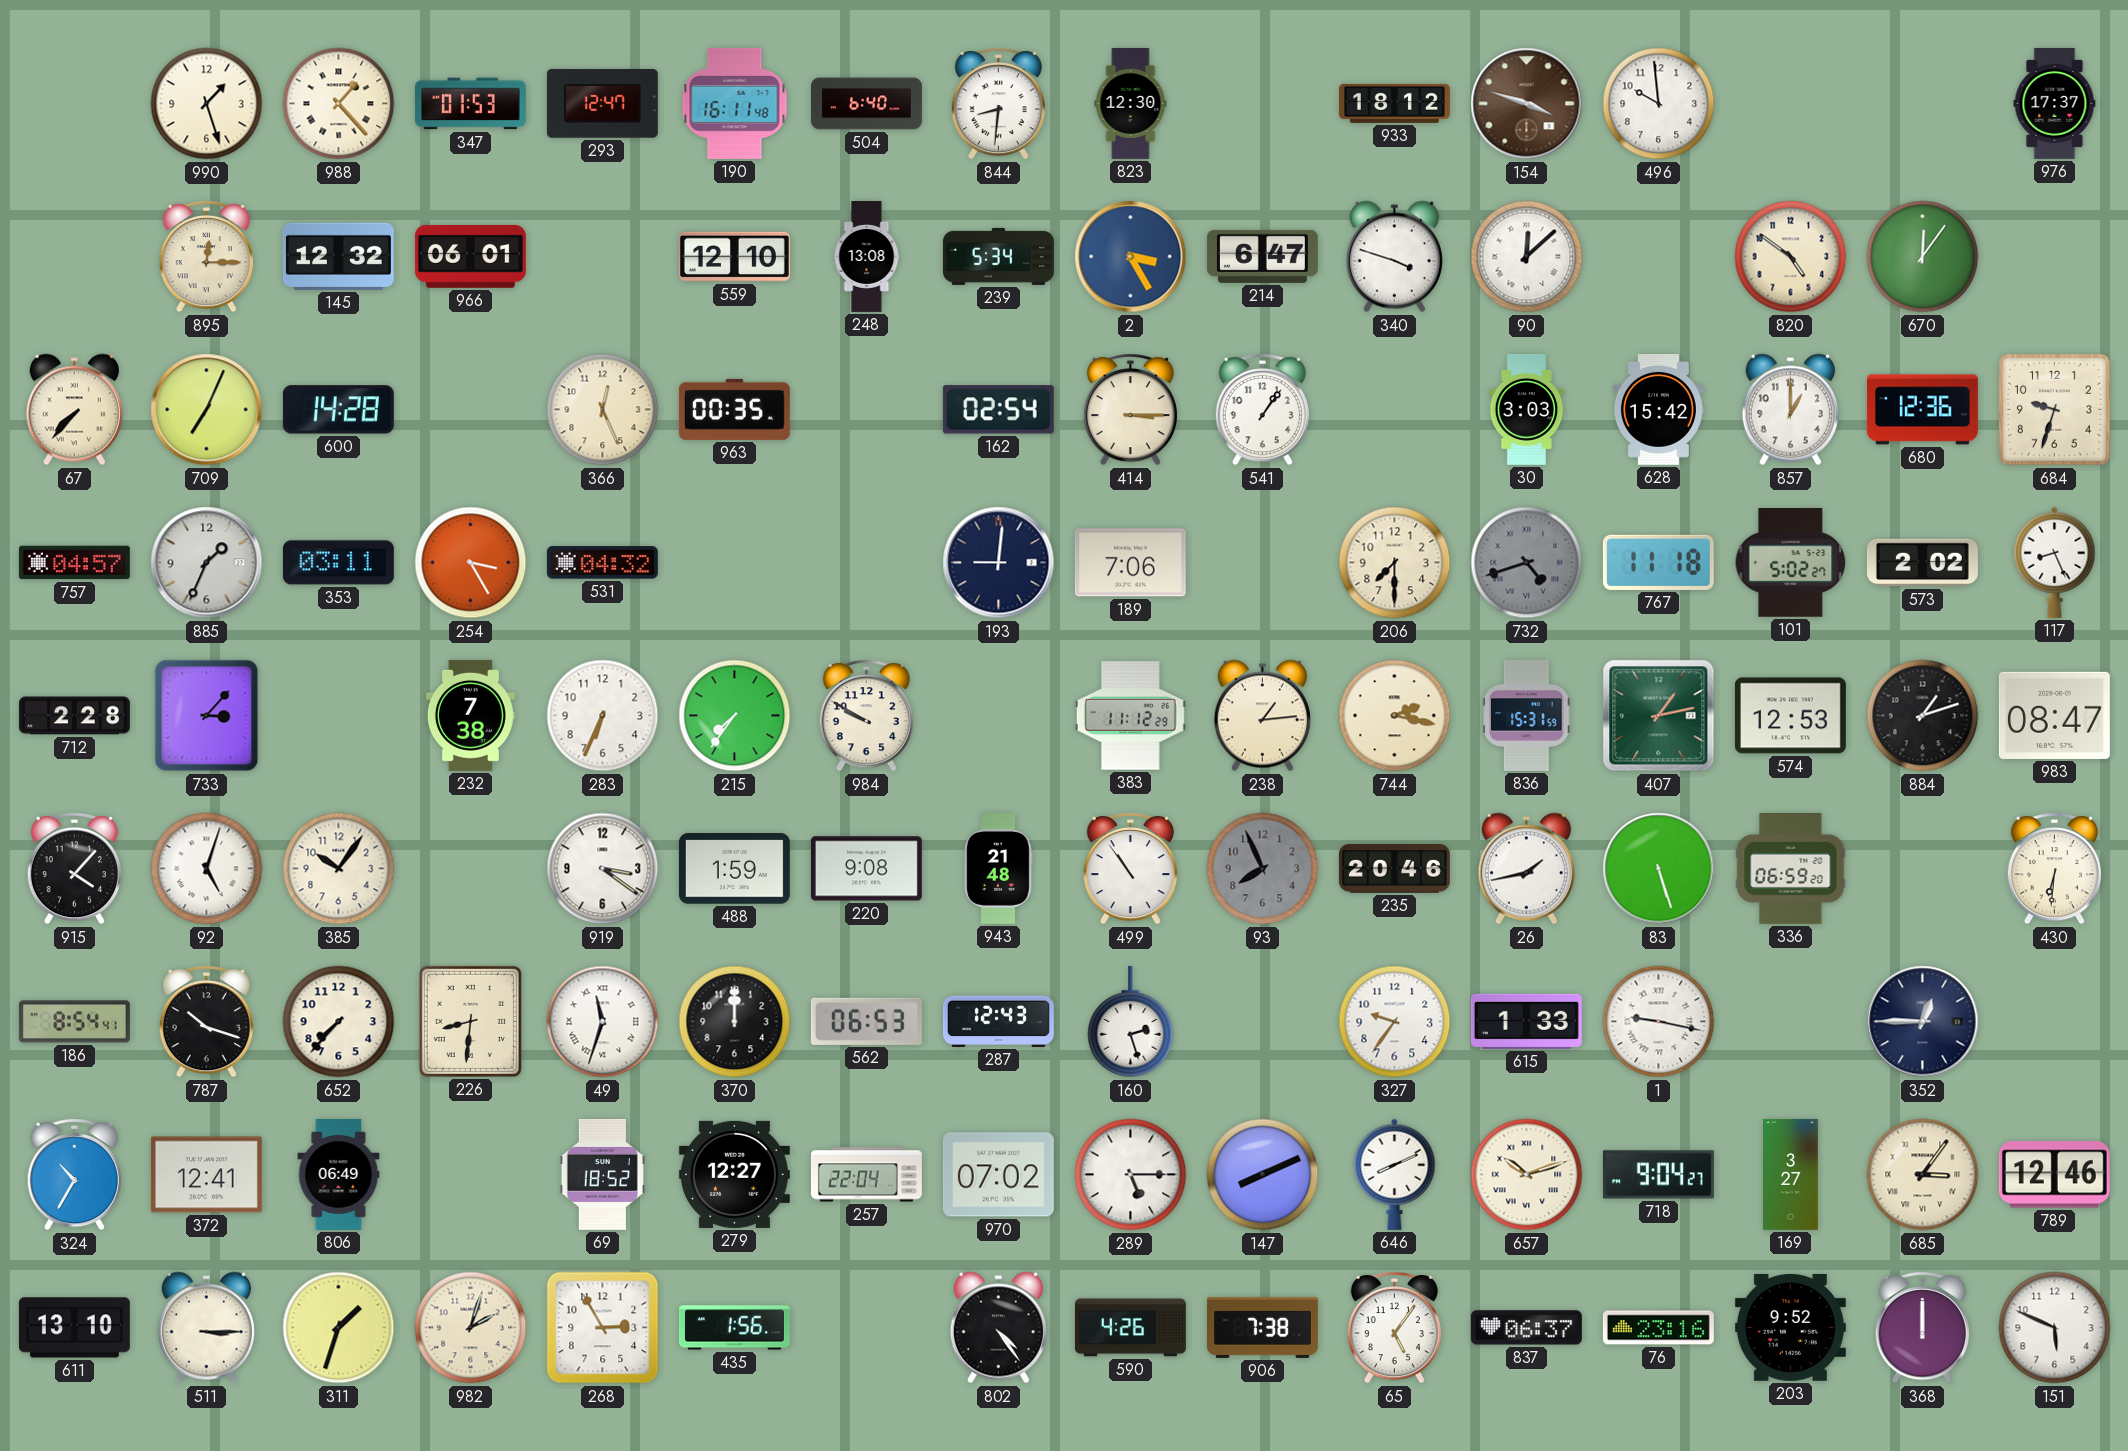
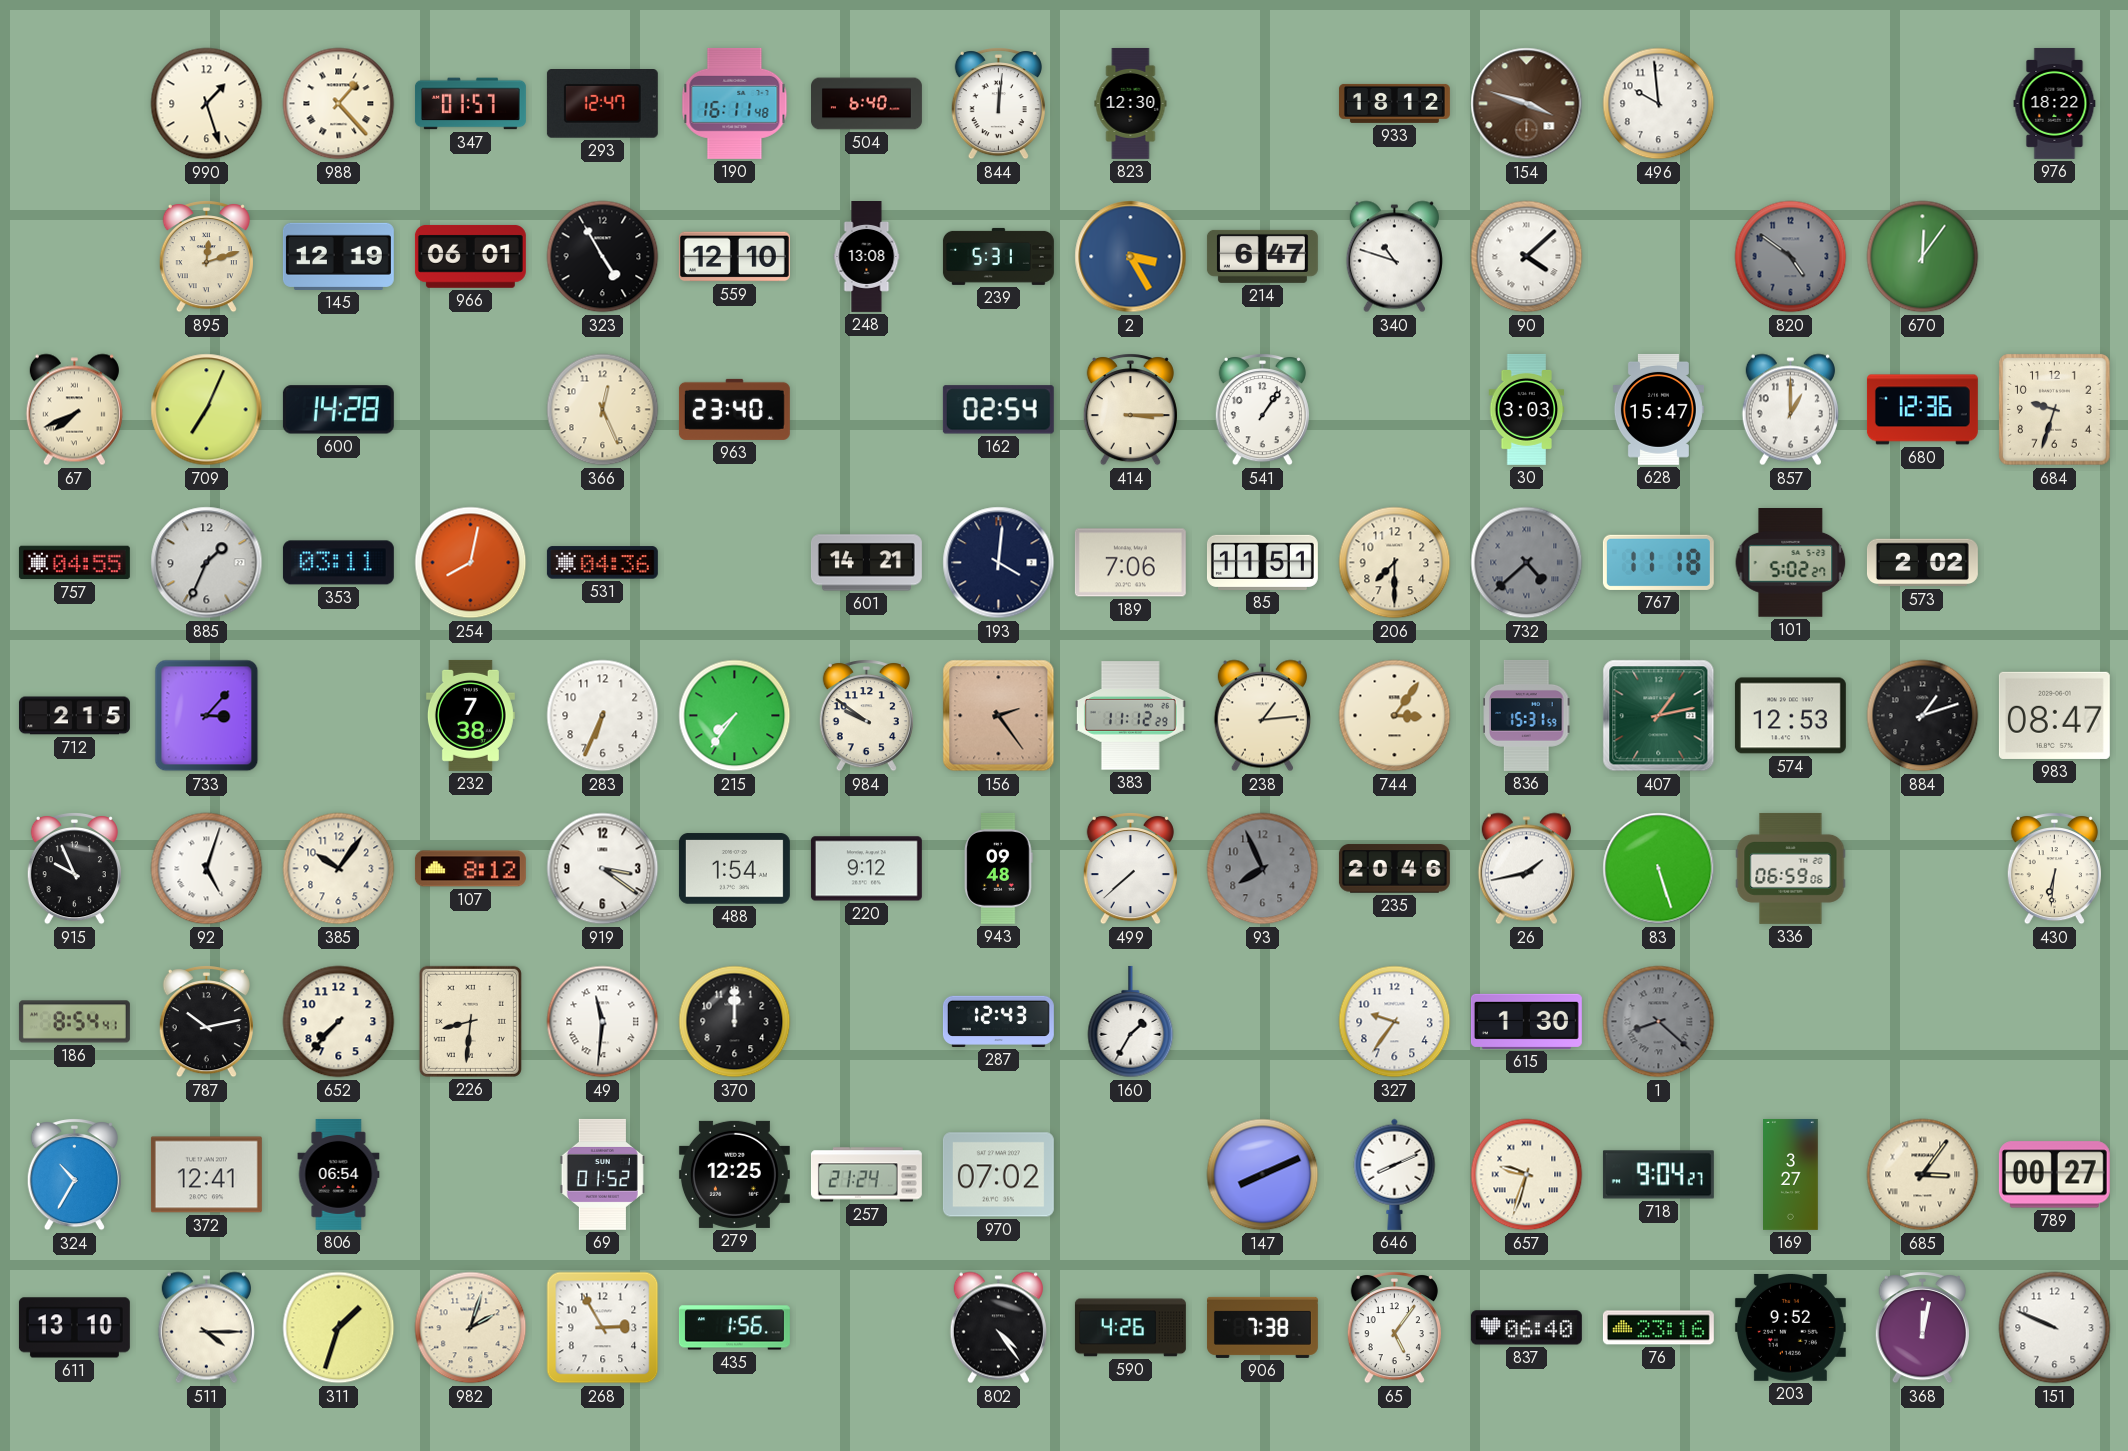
347: 01:53 -> 01:57
844: 8:31 -> 12:01
976: 17:37 -> 18:22
895: 12:15 -> 12:12
145: 12:32 -> 12:19
323: none -> 4:55
239: 5:34 -> 5:31
340: 3:48 -> 10:48
90: 12:08 -> 4:08
820 dial: cream -> grey
67: 7:37 -> 7:41
963: 00:35 -> 23:40
628: 15:42 -> 15:47
757: 04:57 -> 04:55
254: 3:25 -> 8:02
531: 04:32 -> 04:36
601: none -> 14:21
193: 9:01 -> 4:01
85: none -> 11:51
732: 4:42 -> 4:38
117: 8:26 -> none
712: 2:28 -> 2:15
984: 9:50 -> 9:51
156: none -> 2:24
744: 2:17 -> 3:06
915: 4:07 -> 9:56
107: none -> 8:12
488: 1:59 -> 1:54
220: 9:08 -> 9:12
943: 21:48 -> 09:48
499: 10:54 -> 7:38
336: 06:59:20 -> 06:59:06
787: 10:18 -> 10:13
49: 11:33 -> 11:31
562: 06:53 -> none
160: 2:27 -> 1:35
615: 1:33 -> 1:30
1: 9:17 -> 8:22
1 dial: white -> grey
352: 12:45 -> none
806: 06:49 -> 06:54
69: 18:52 -> 01:52
279: 12:27 -> 12:25
257: 22:04 -> 21:24
289: 5:15 -> none
657: 10:12 -> 9:33
789: 12:46 -> 00:27
511: 3:15 -> 4:15
837: 06:37 -> 06:40
368: 12:00 -> 12:02
151: 5:49 -> 9:49
